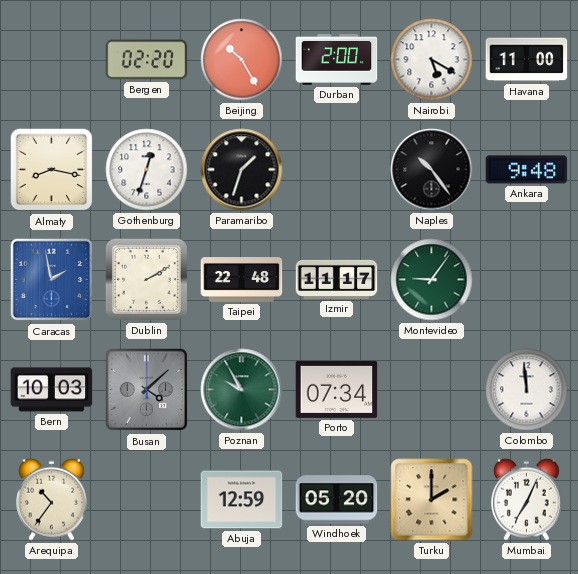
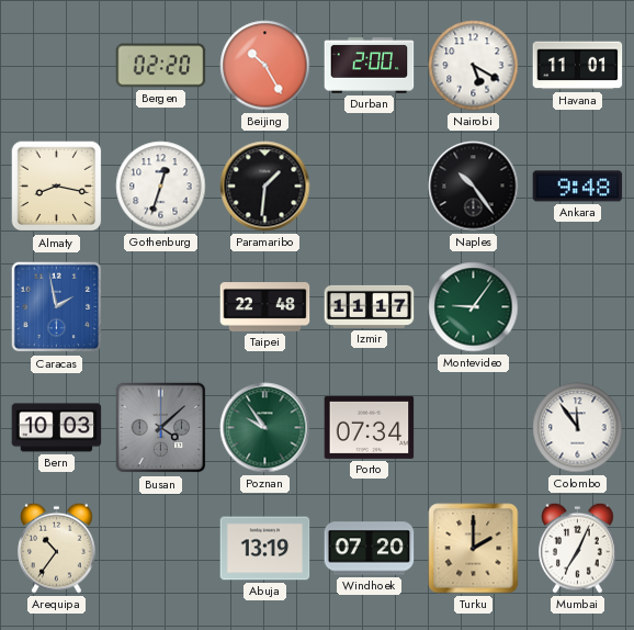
Havana: 11:00 -> 11:01
Paramaribo: 1:33 -> 1:31
Dublin: 2:10 -> none
Poznan: 9:55 -> 9:54
Colombo: 11:59 -> 11:54
Abuja: 12:59 -> 13:19
Windhoek: 05:20 -> 07:20
